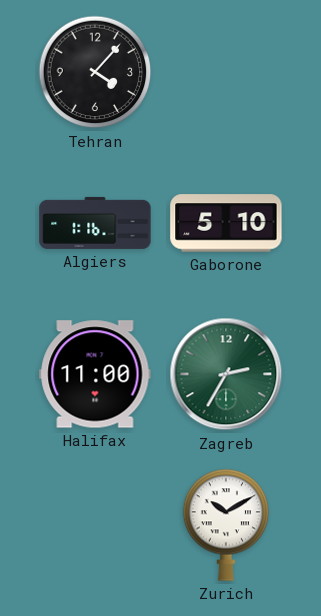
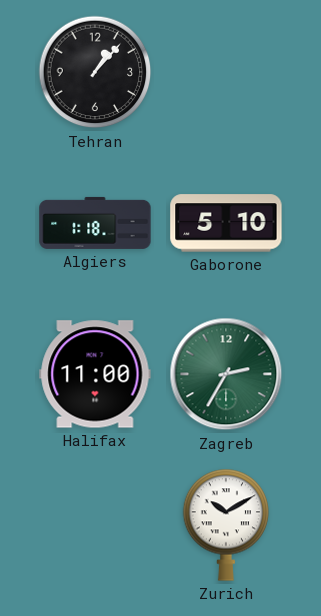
Tehran: 4:07 -> 1:07
Algiers: 1:16 -> 1:18
